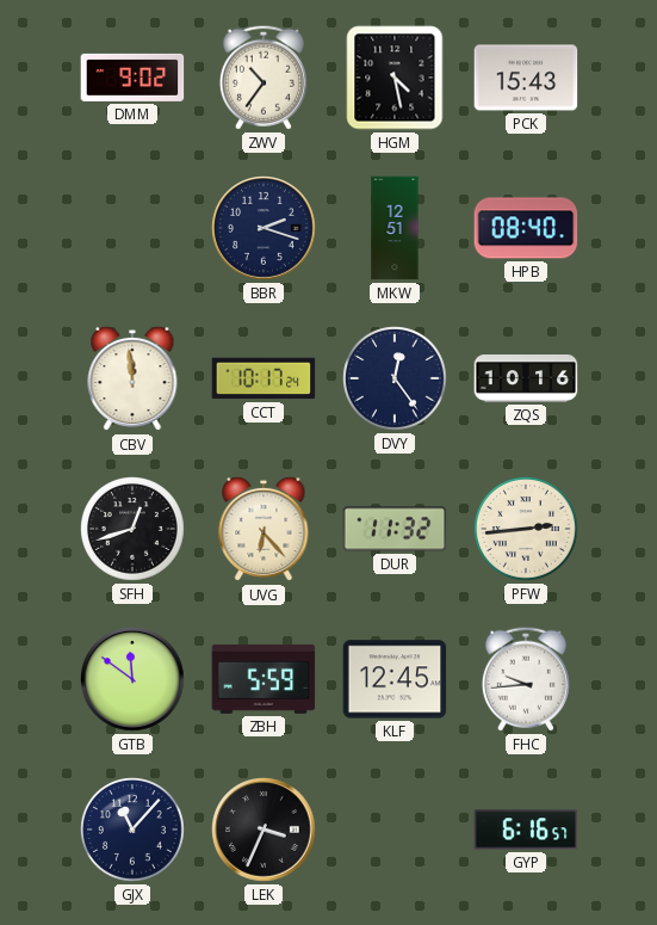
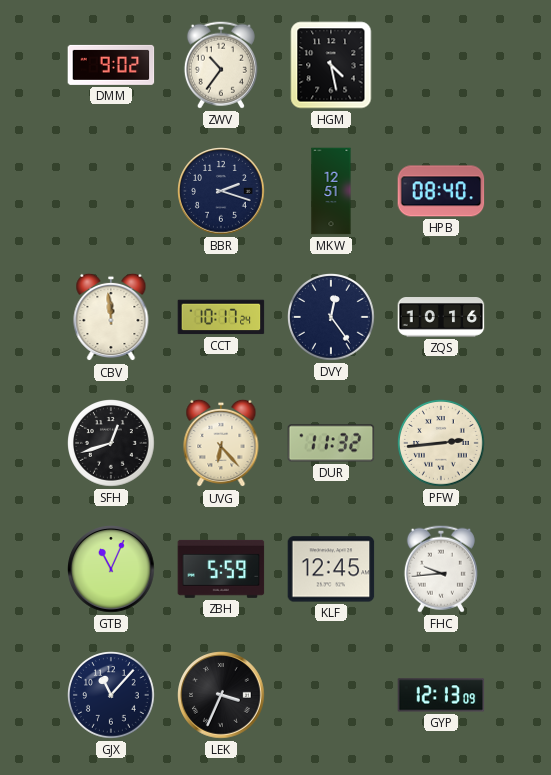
PCK: 15:43 -> none
GTB: 11:51 -> 11:04
GYP: 6:16 -> 12:13
